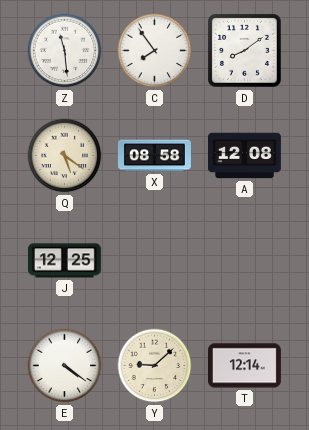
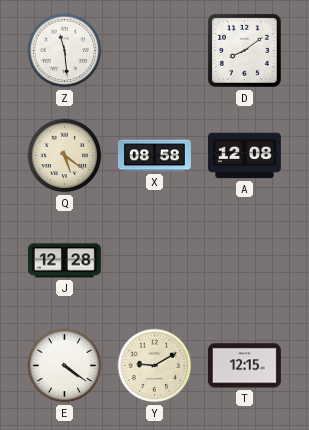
C: 7:54 -> none
J: 12:25 -> 12:28
Y: 9:08 -> 9:10
T: 12:14 -> 12:15
